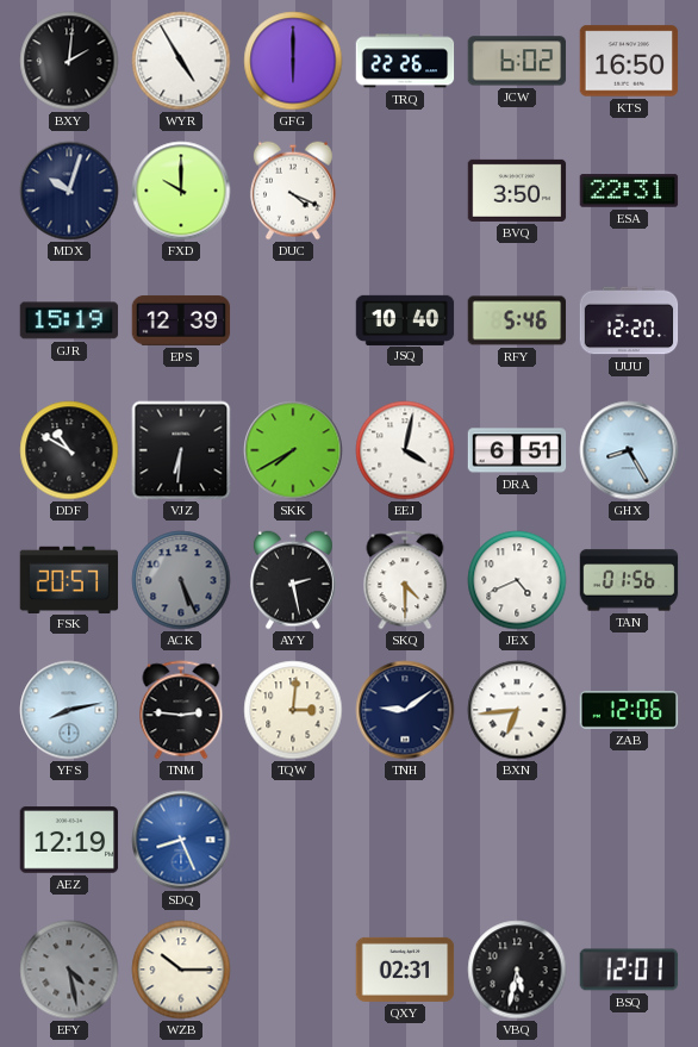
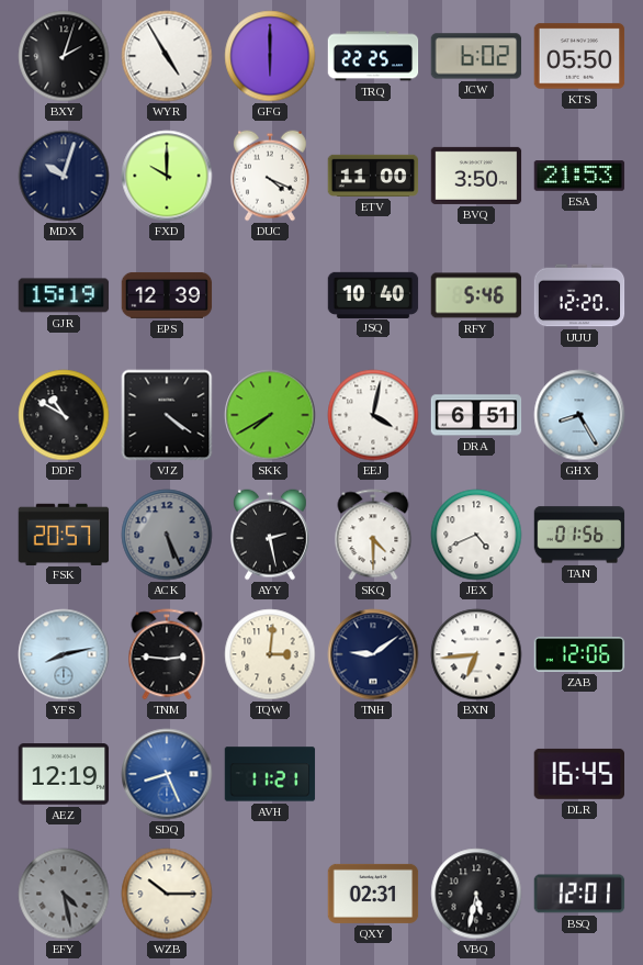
BXY: 2:01 -> 2:03
TRQ: 22:26 -> 22:25
KTS: 16:50 -> 05:50
ETV: none -> 11:00
ESA: 22:31 -> 21:53
VJZ: 6:31 -> 4:21
AVH: none -> 11:21
DLR: none -> 16:45
